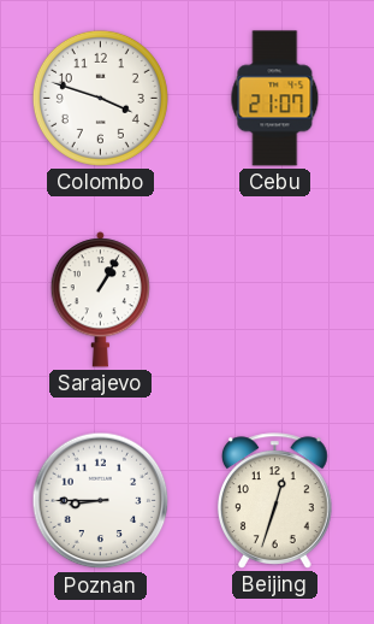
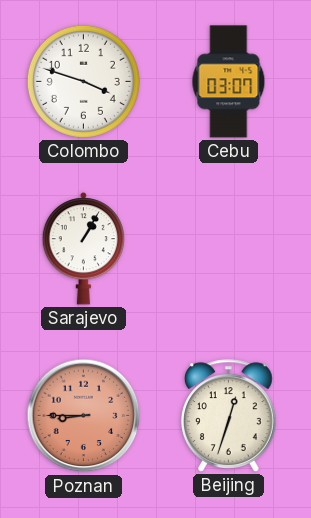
Cebu: 21:07 -> 03:07
Poznan dial: white -> salmon
